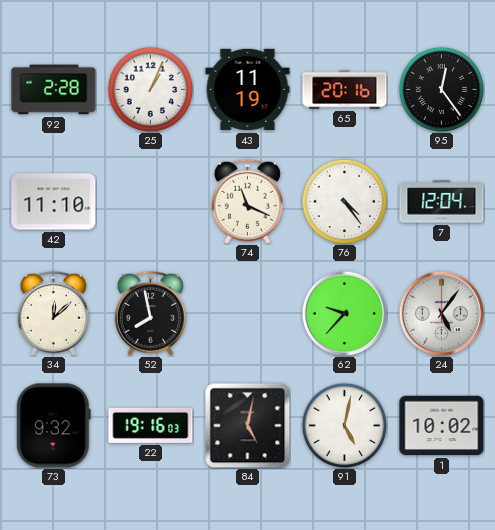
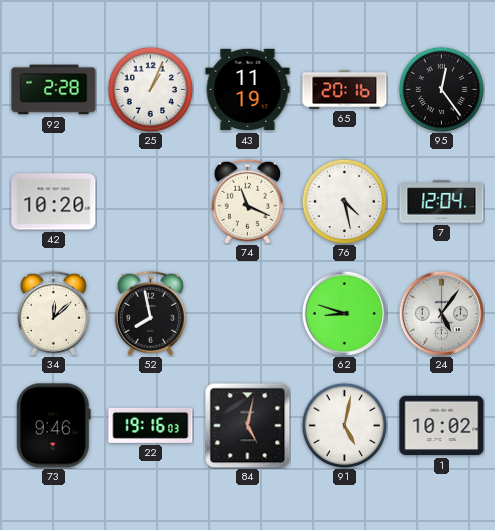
42: 11:10 -> 10:20
76: 4:24 -> 4:28
62: 9:37 -> 8:48
73: 9:32 -> 9:46
